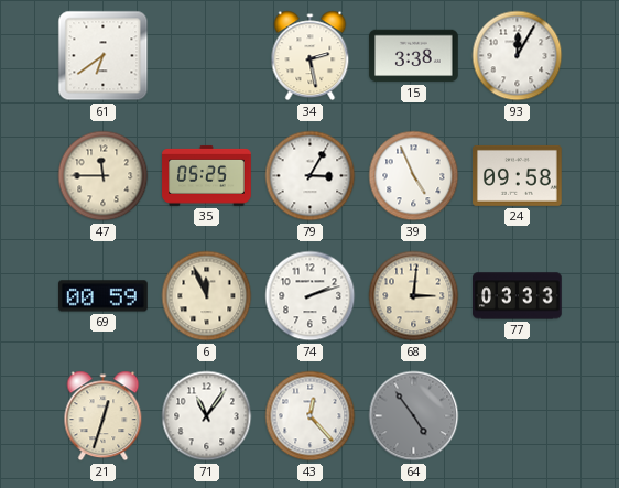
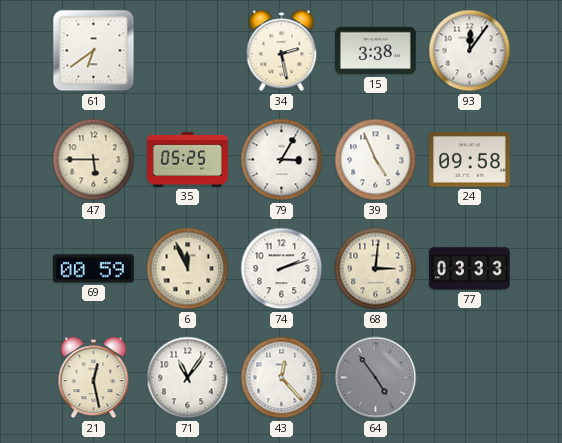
93: 12:05 -> 12:06
47: 11:45 -> 5:45
21: 12:33 -> 12:28
